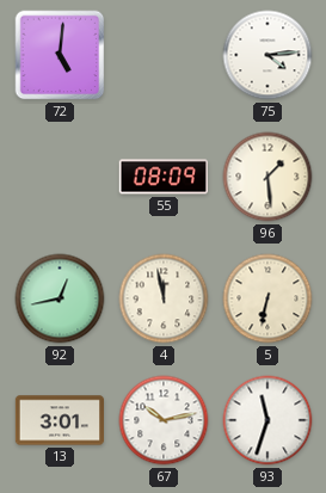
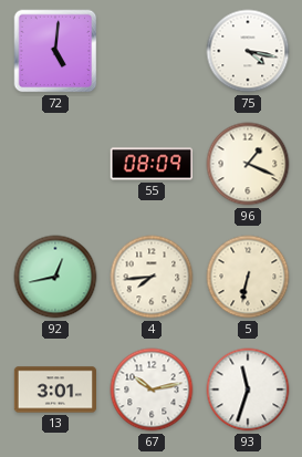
75: 4:14 -> 4:17
96: 1:29 -> 1:19
4: 11:58 -> 7:44
